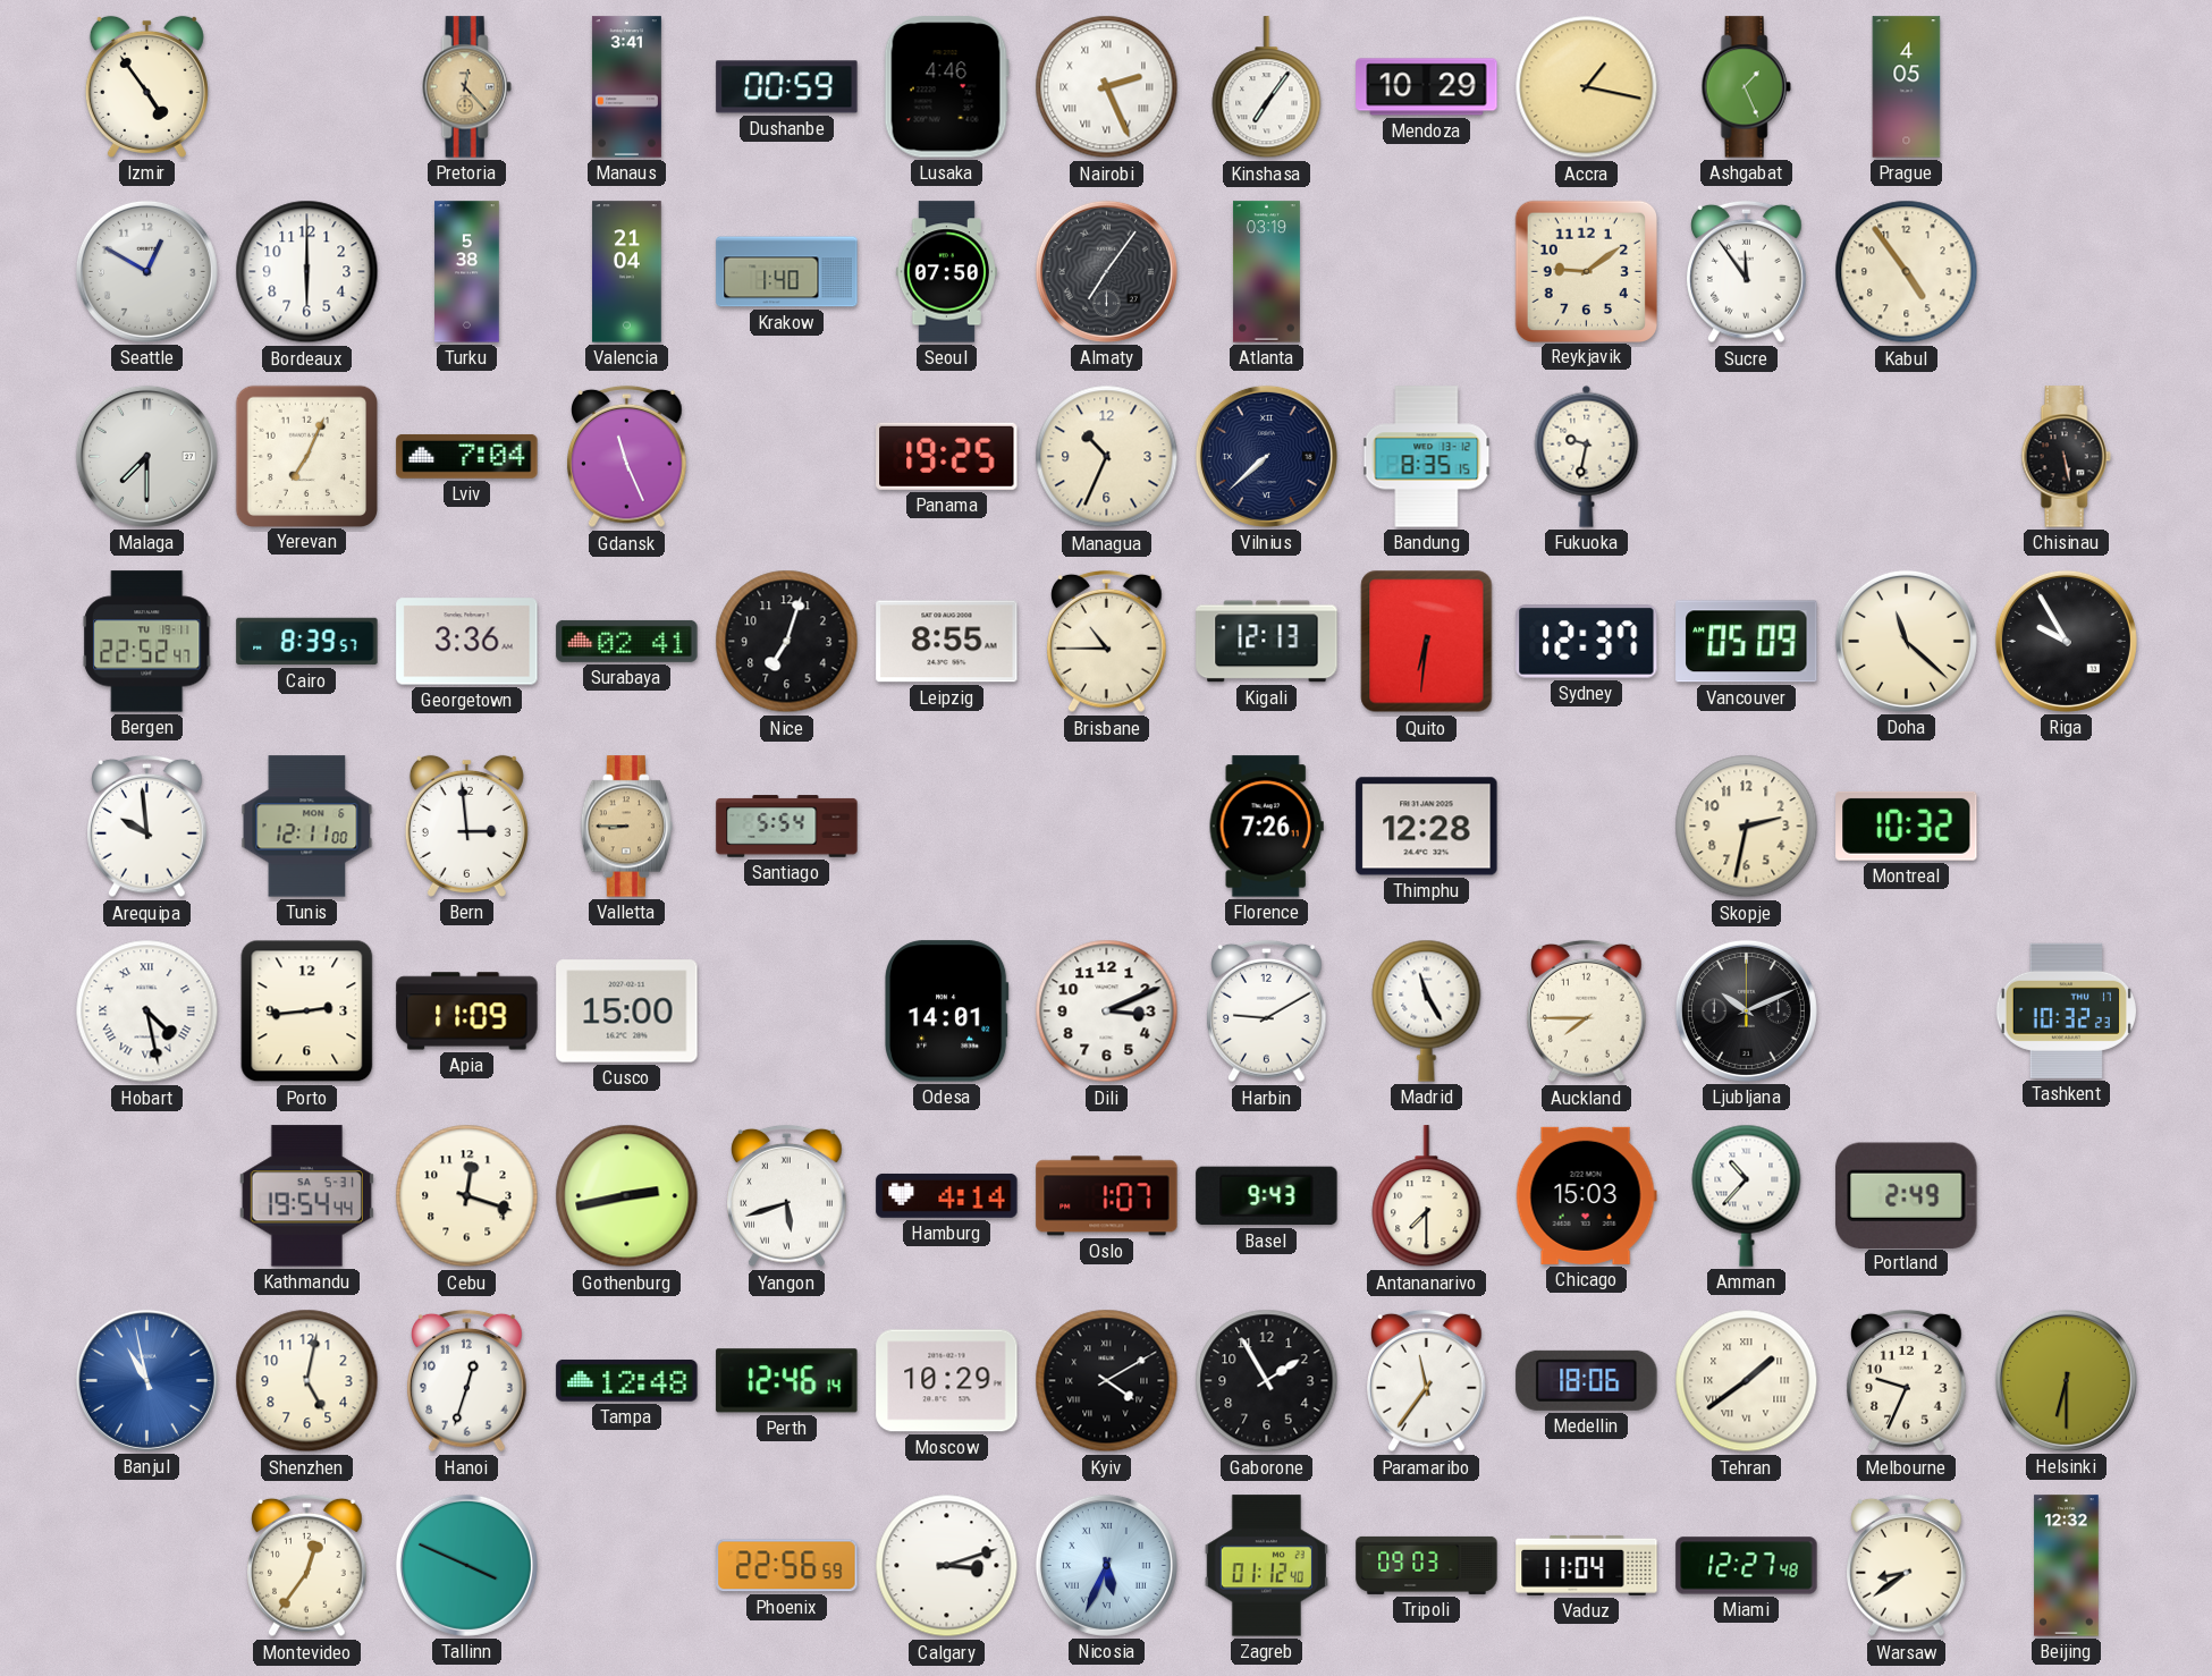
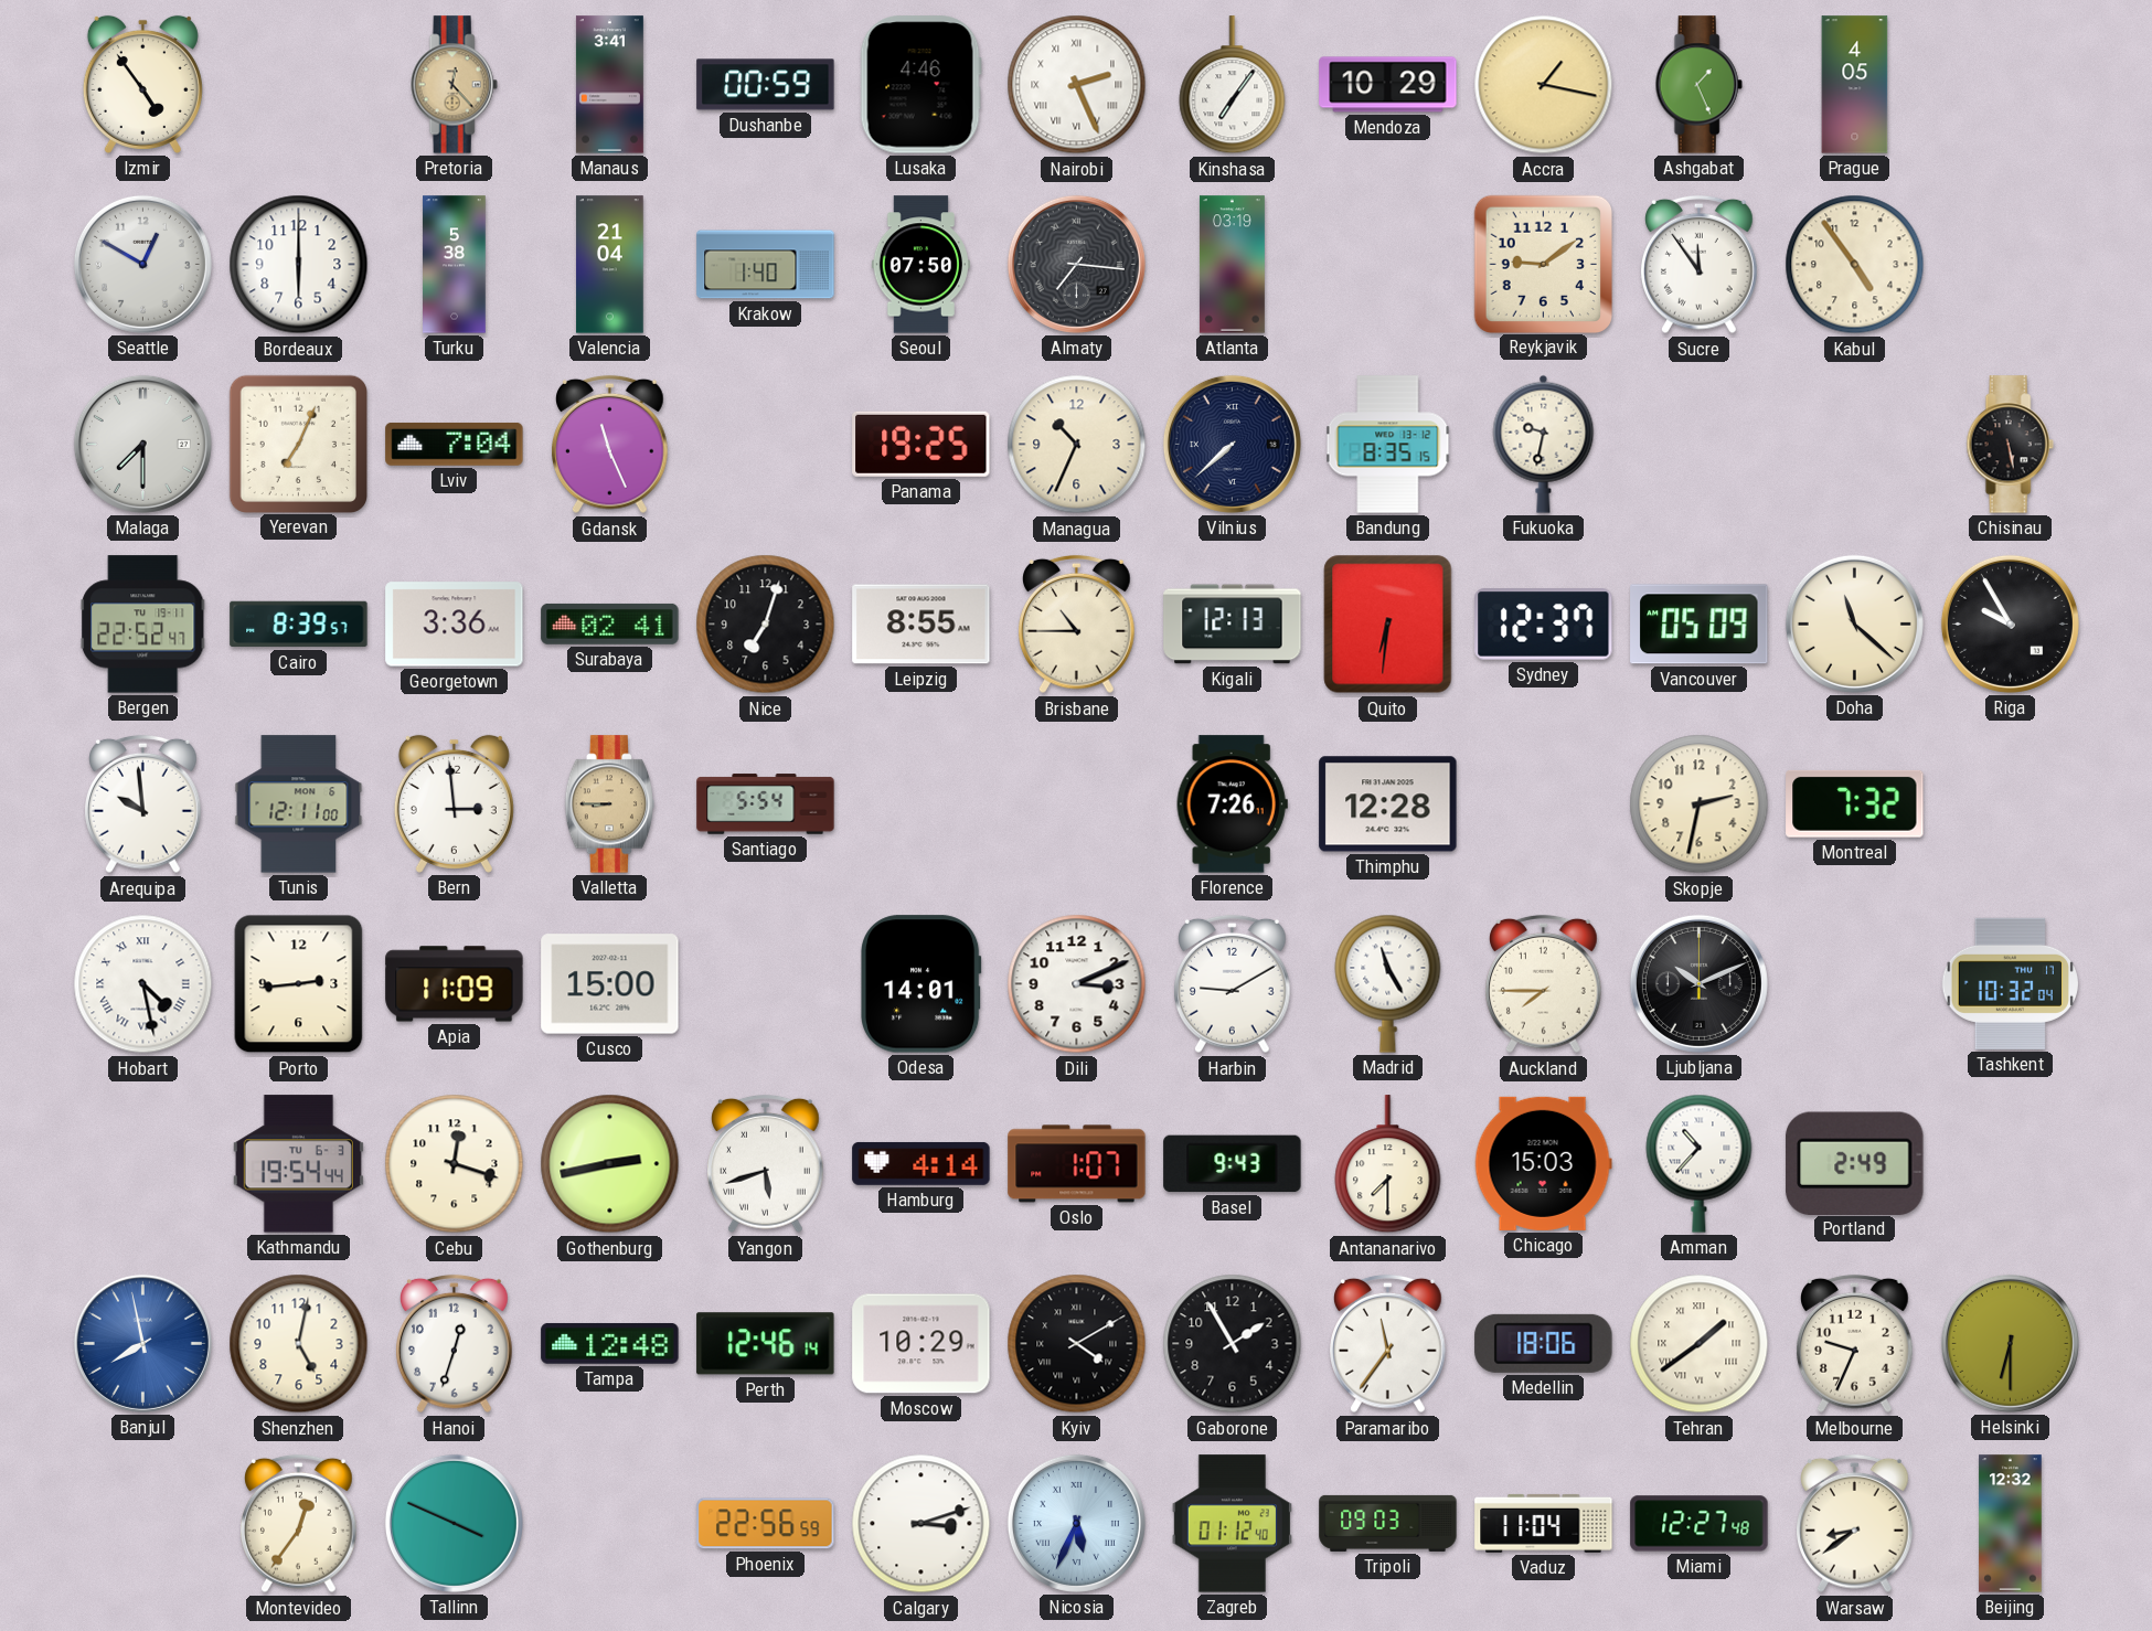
Almaty: 7:06 -> 7:16
Montreal: 10:32 -> 7:32
Tashkent: 10:32:23 -> 10:32:04
Kathmandu date: SA 5-31 -> TU 6-3
Banjul: 10:58 -> 7:58
